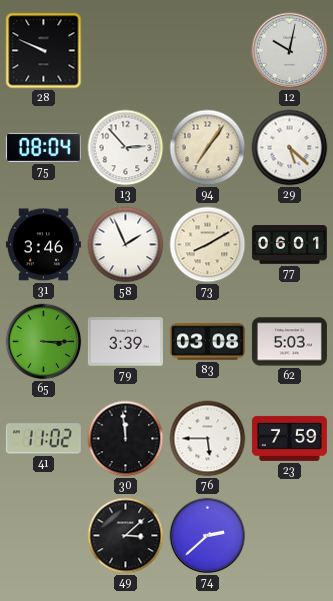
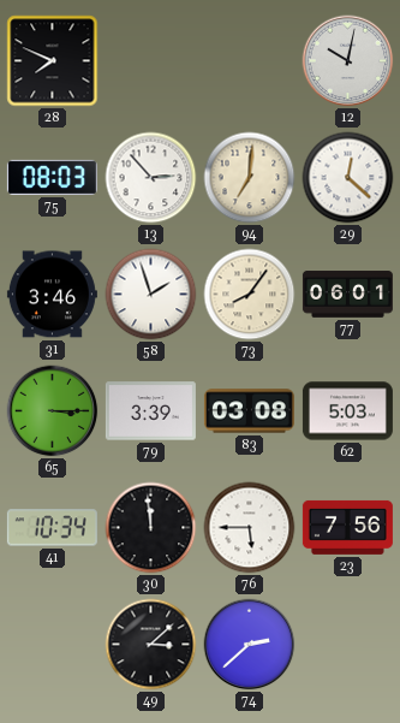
28: 9:49 -> 7:49
75: 08:04 -> 08:03
94: 7:06 -> 7:01
29: 5:22 -> 12:22
58: 1:56 -> 1:57
73: 8:10 -> 8:06
41: 11:02 -> 10:34
23: 7:59 -> 7:56
